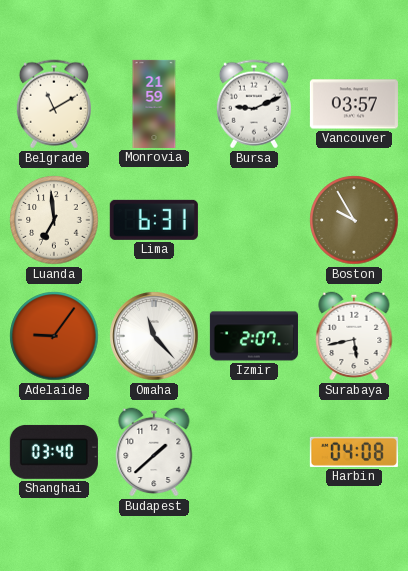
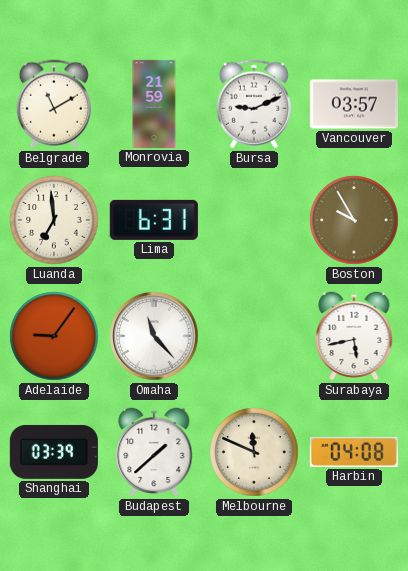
Izmir: 2:07 -> none
Shanghai: 03:40 -> 03:39
Melbourne: none -> 11:49
